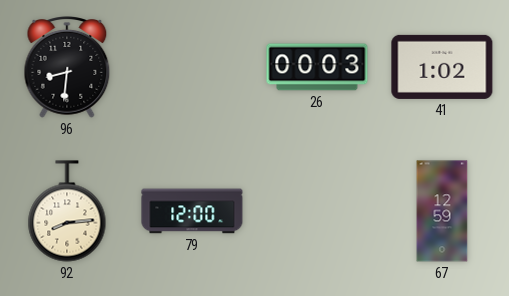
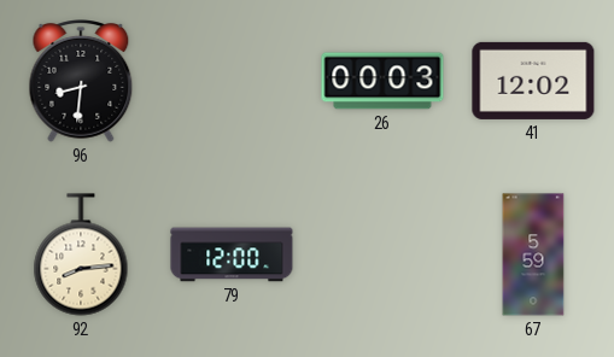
41: 1:02 -> 12:02
67: 12:59 -> 5:59
